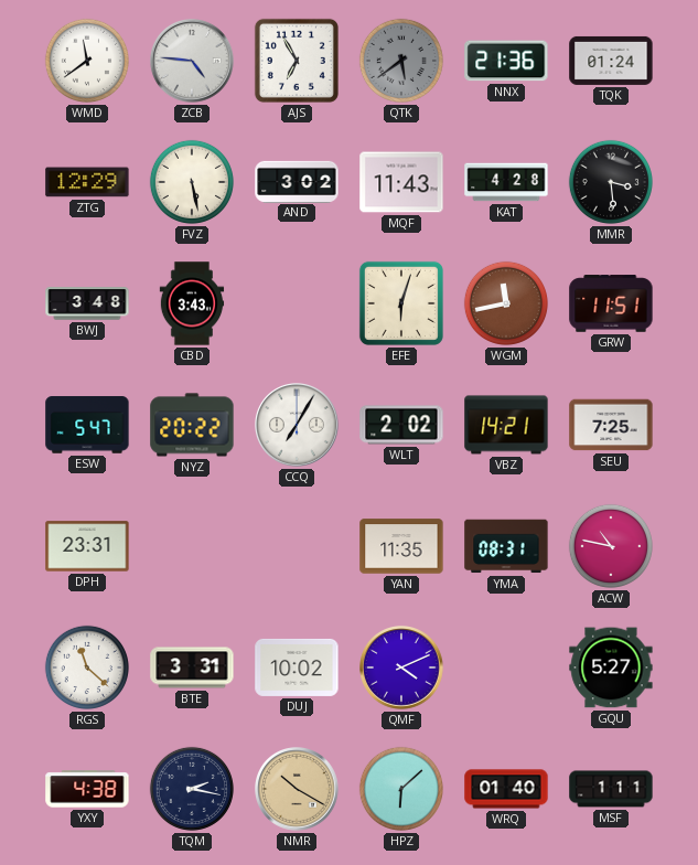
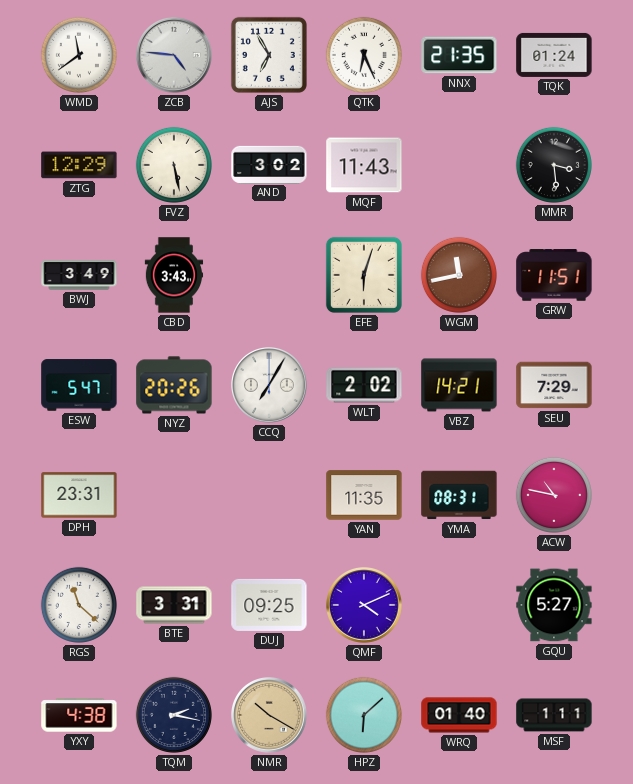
QTK: 5:39 -> 6:26
QTK dial: grey -> white
NNX: 21:36 -> 21:35
KAT: 4:28 -> none
BWJ: 3:48 -> 3:49
NYZ: 20:22 -> 20:26
SEU: 7:25 -> 7:29
DUJ: 10:02 -> 09:25
